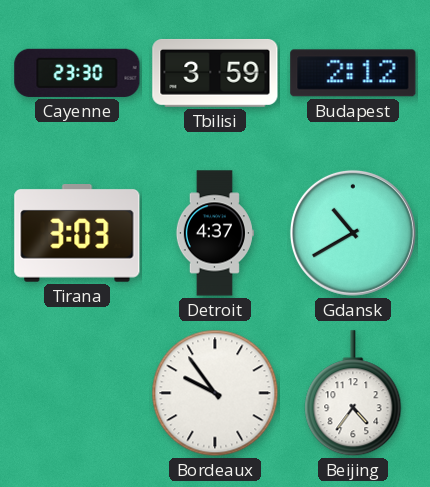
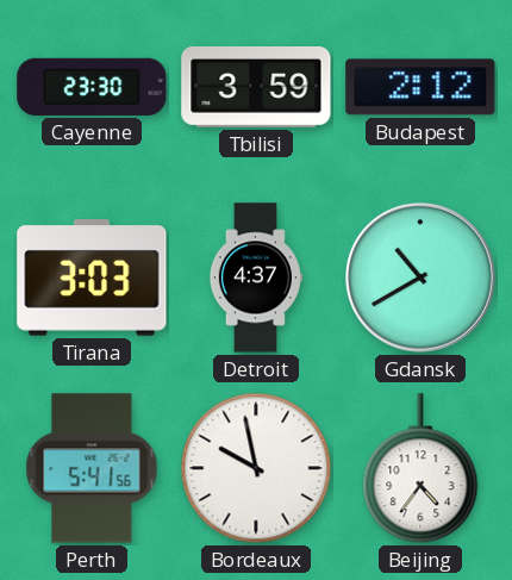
Perth: none -> 5:41
Bordeaux: 9:54 -> 9:58
